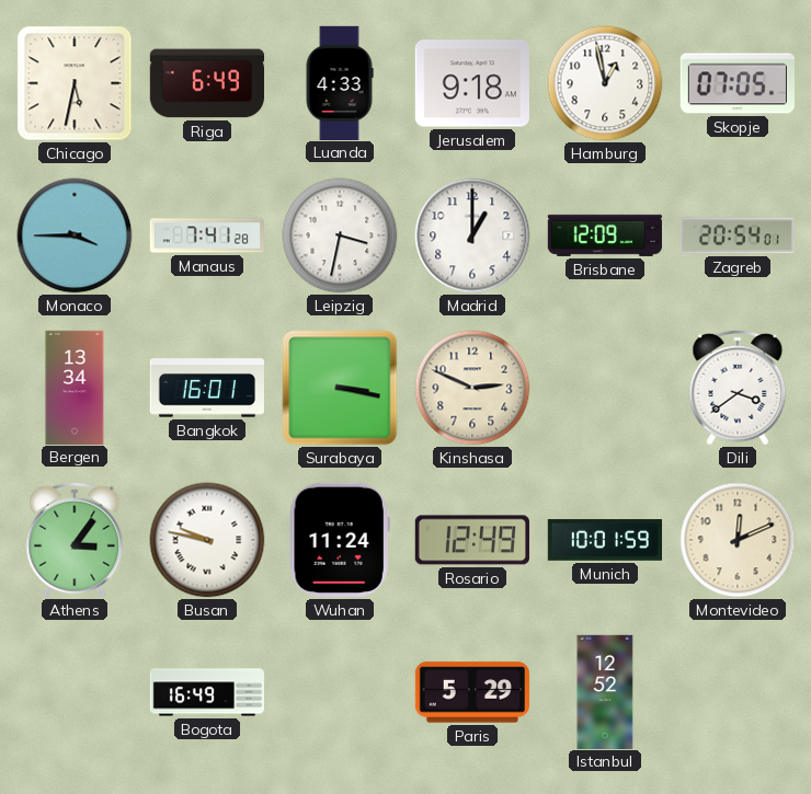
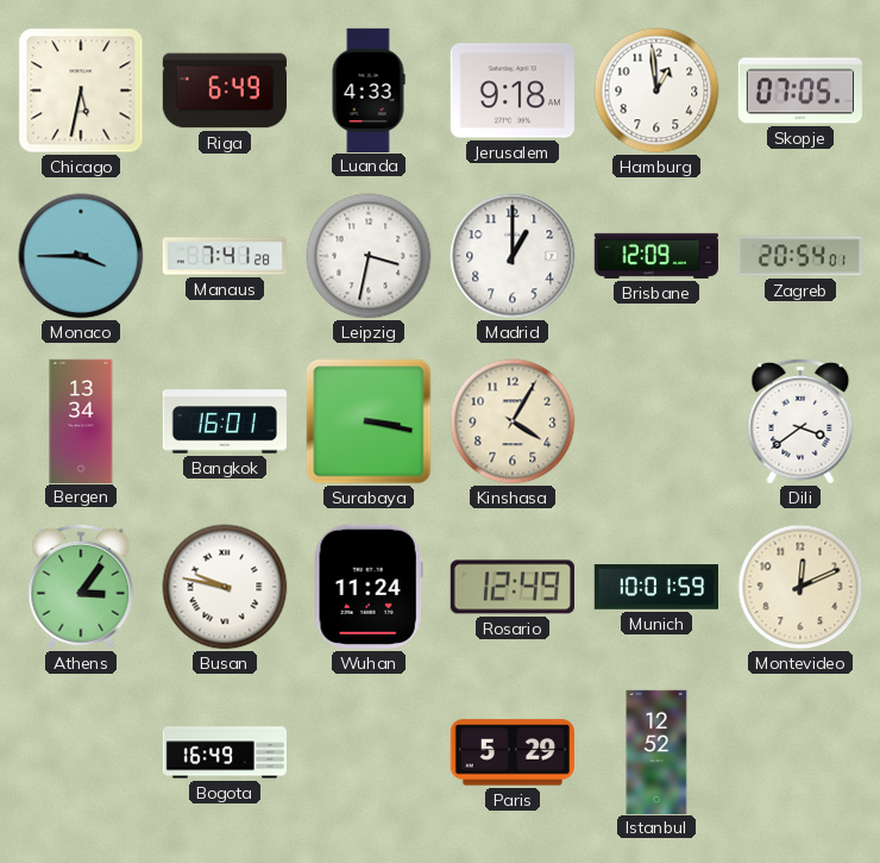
Hamburg: 12:58 -> 12:59
Kinshasa: 2:49 -> 4:05
